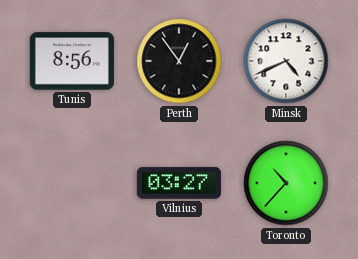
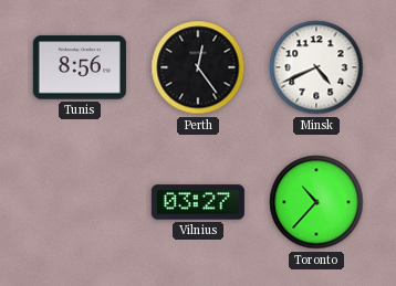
Perth: 12:54 -> 12:24
